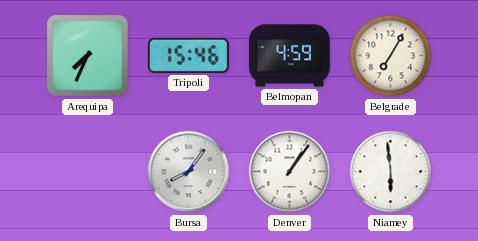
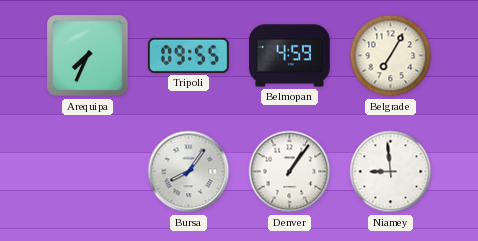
Tripoli: 15:46 -> 09:55
Niamey: 5:59 -> 8:59
